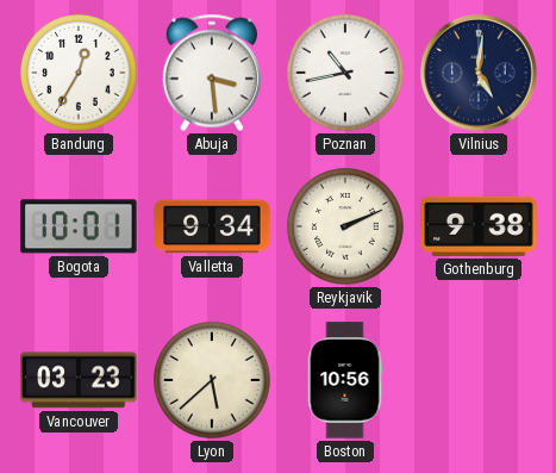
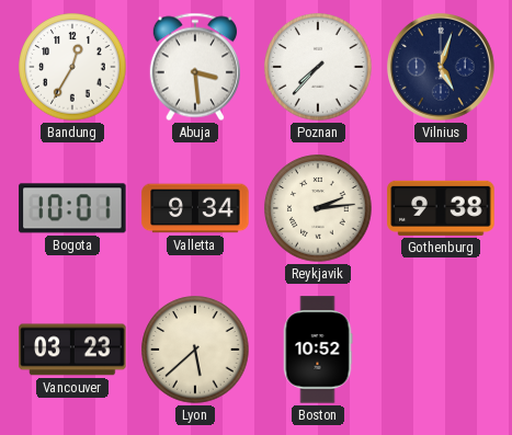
Poznan: 10:43 -> 7:37
Vilnius: 5:01 -> 5:03
Reykjavik: 2:11 -> 2:14
Boston: 10:56 -> 10:52
